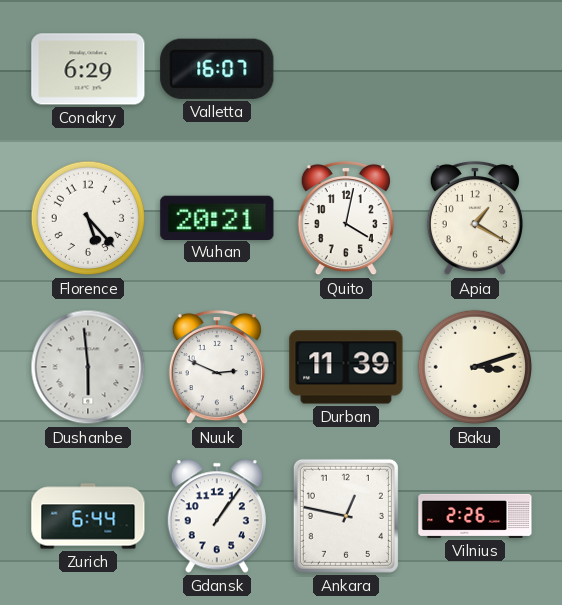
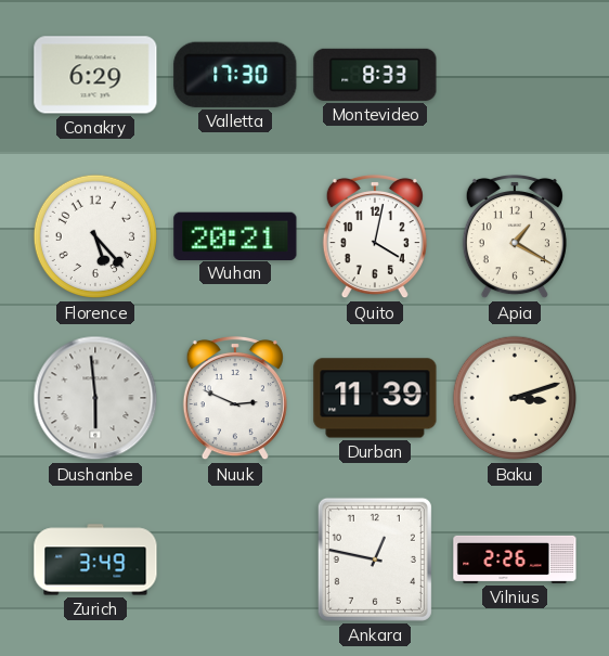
Valletta: 16:07 -> 17:30
Montevideo: none -> 8:33
Zurich: 6:44 -> 3:49
Gdansk: 1:06 -> none
